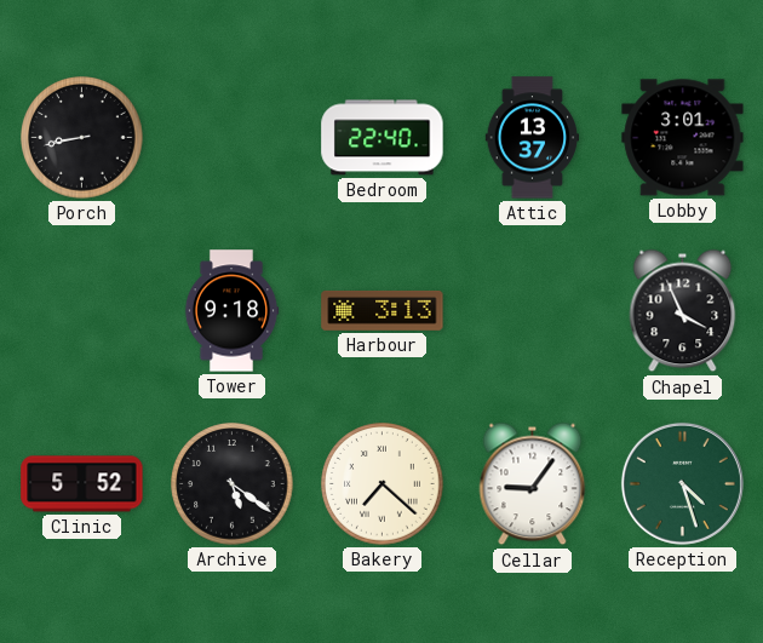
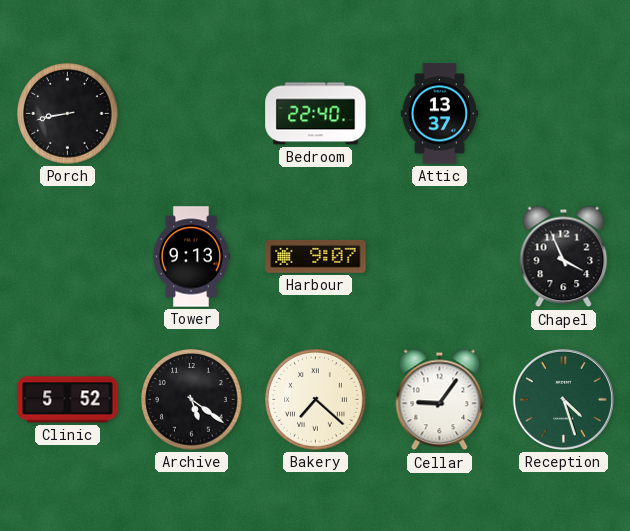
Lobby: 3:01 -> none
Tower: 9:18 -> 9:13
Harbour: 3:13 -> 9:07
